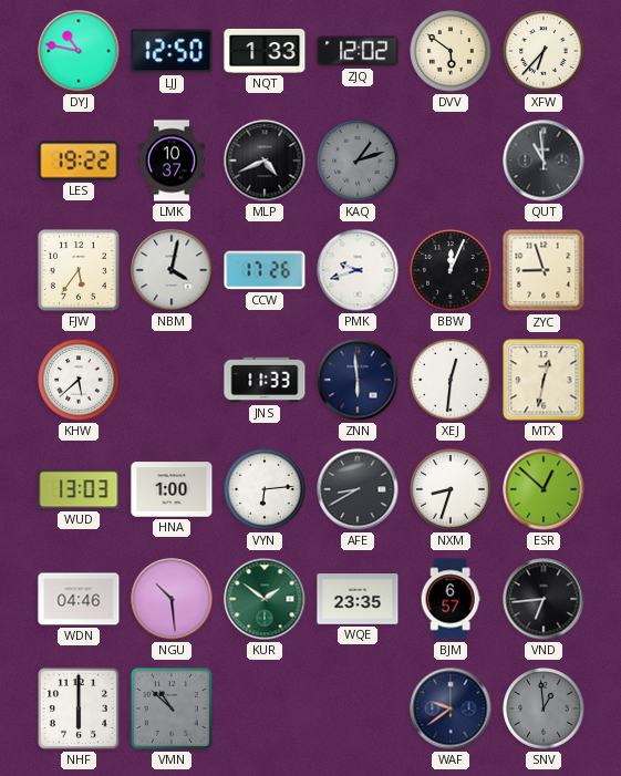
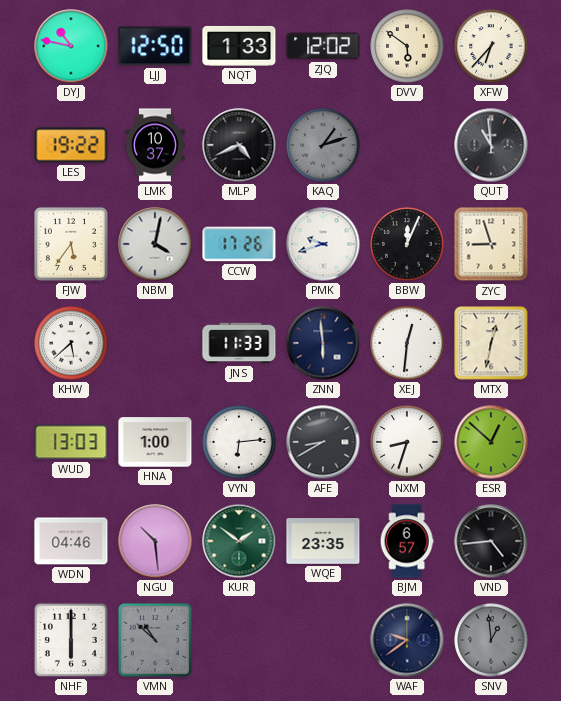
VND: 6:44 -> 4:44
